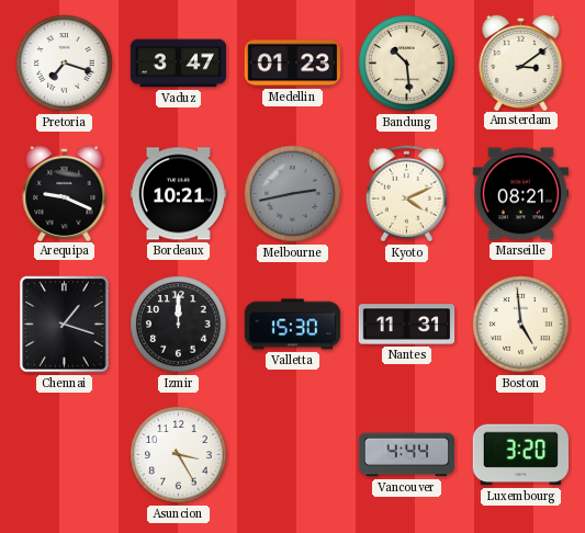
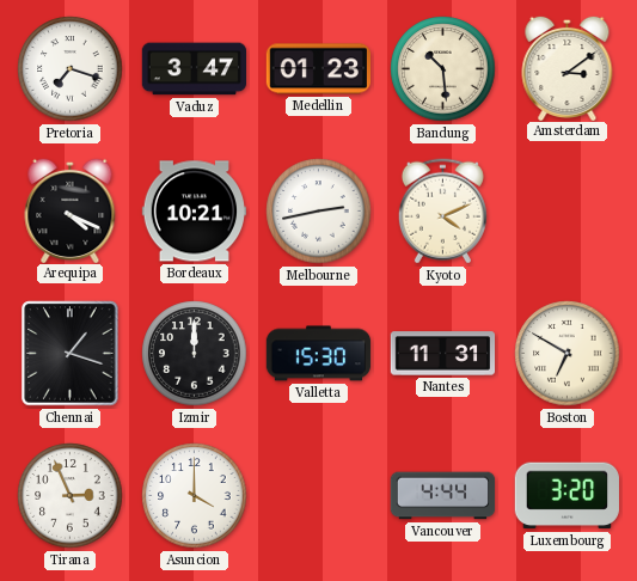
Arequipa: 9:19 -> 4:19
Melbourne dial: grey -> white
Marseille: 08:21 -> none
Boston: 4:59 -> 6:50
Tirana: none -> 2:56
Asuncion: 3:25 -> 4:00
